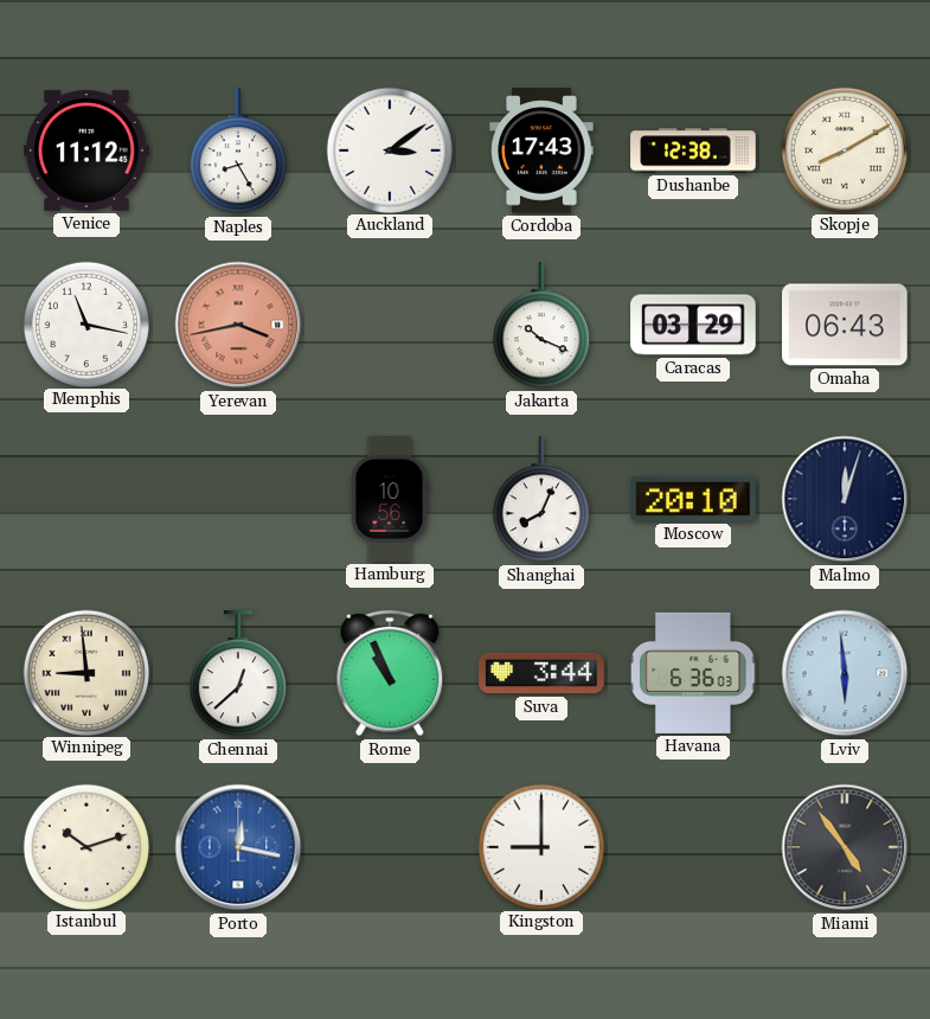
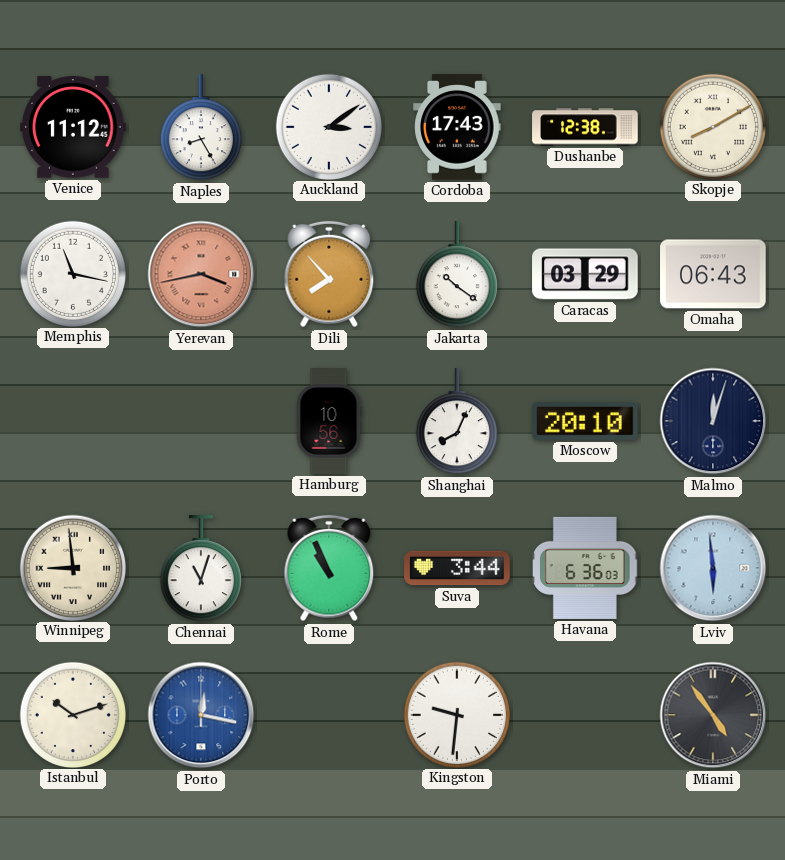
Dili: none -> 7:53
Jakarta: 10:19 -> 10:21
Chennai: 12:38 -> 11:03
Kingston: 9:00 -> 9:31
